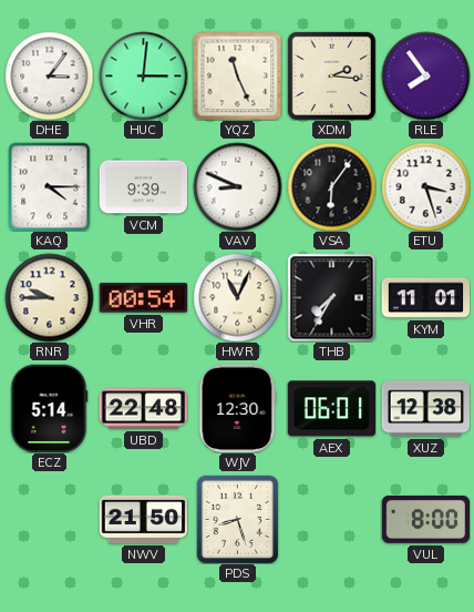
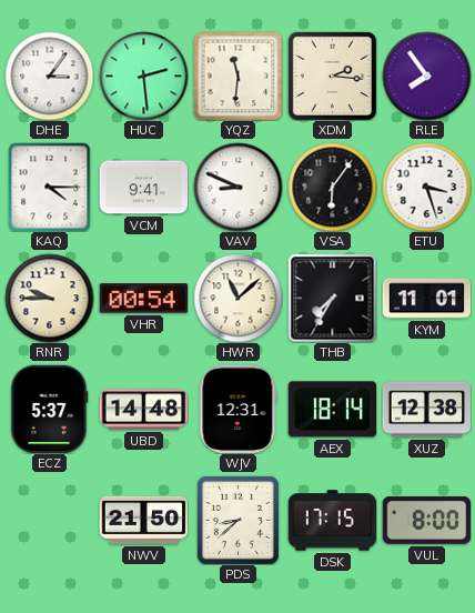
HUC: 3:01 -> 2:29
YQZ: 11:26 -> 11:31
VCM: 9:39 -> 9:41
HWR: 11:04 -> 11:08
ECZ: 5:14 -> 5:37
UBD: 22:48 -> 14:48
WJV: 12:30 -> 12:31
AEX: 06:01 -> 18:14
PDS: 8:27 -> 8:38
DSK: none -> 17:15
